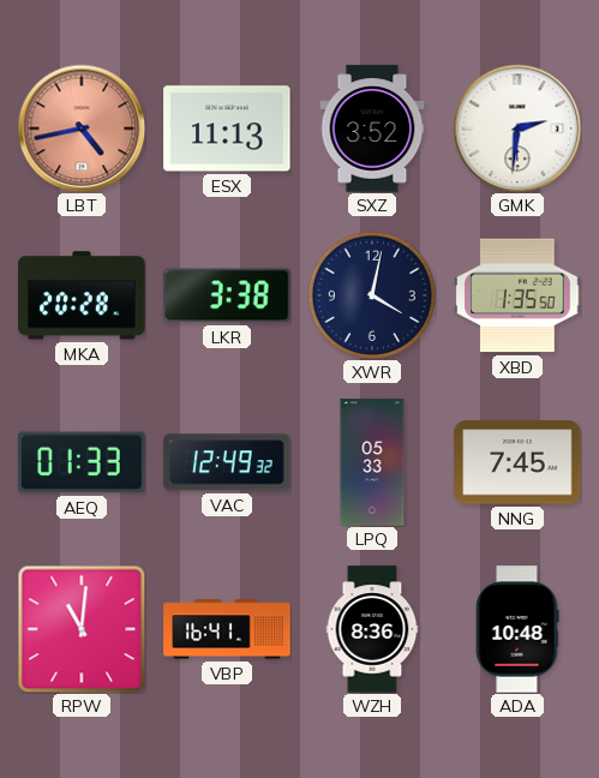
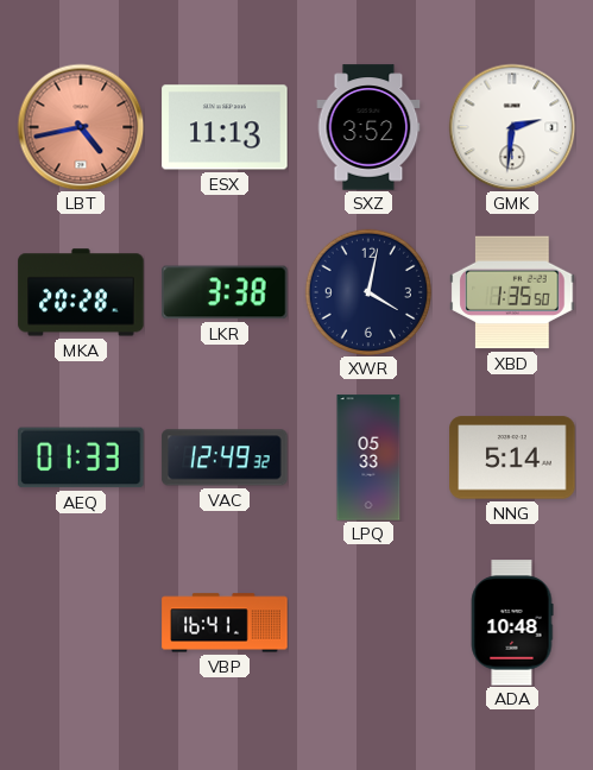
NNG: 7:45 -> 5:14
RPW: 11:01 -> none
WZH: 8:36 -> none
